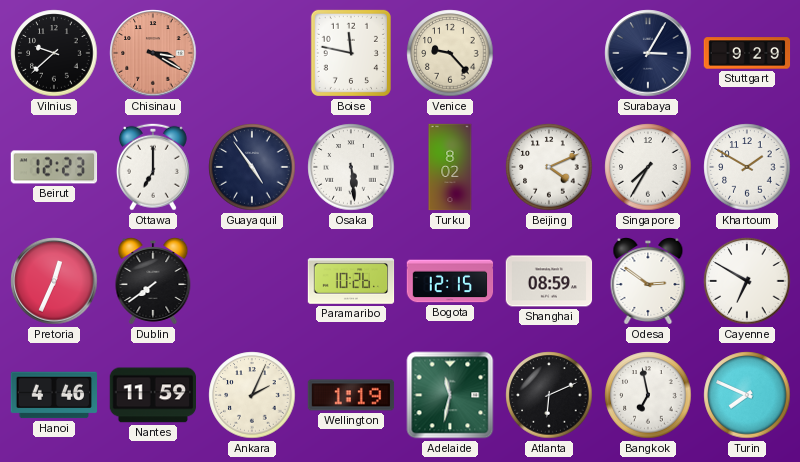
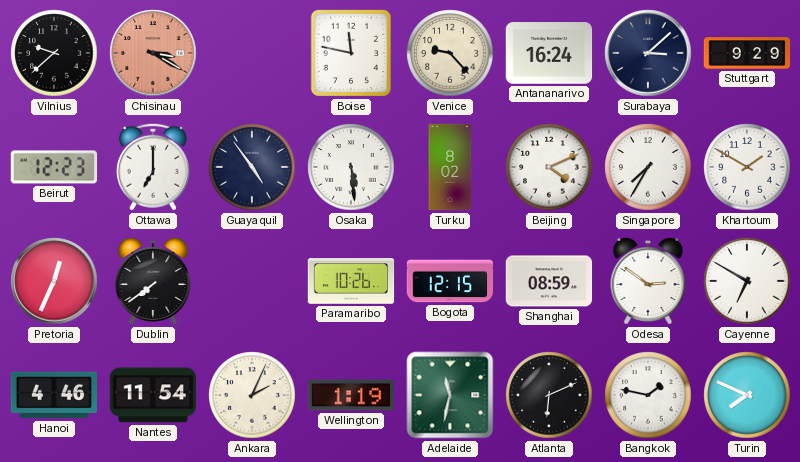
Antananarivo: none -> 16:24
Surabaya: 3:05 -> 3:08
Nantes: 11:59 -> 11:54
Bangkok: 6:58 -> 1:47
